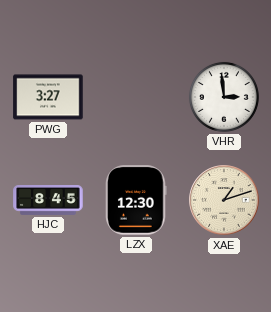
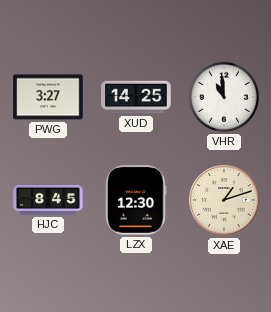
XUD: none -> 14:25
VHR: 2:59 -> 10:59
